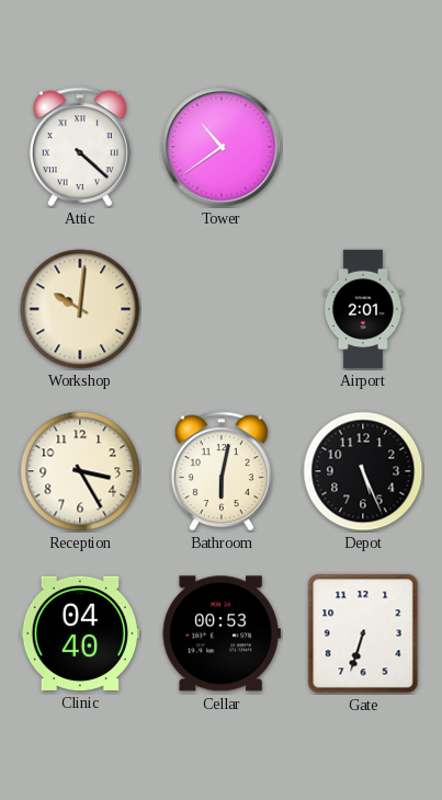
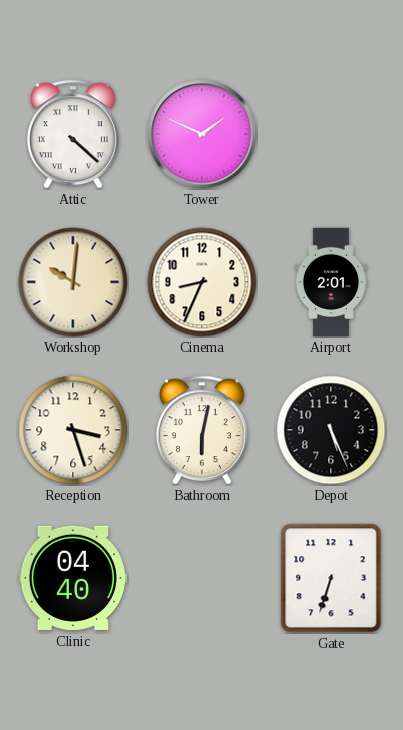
Tower: 10:39 -> 1:49
Cinema: none -> 8:34
Reception: 3:25 -> 3:27
Cellar: 00:53 -> none
